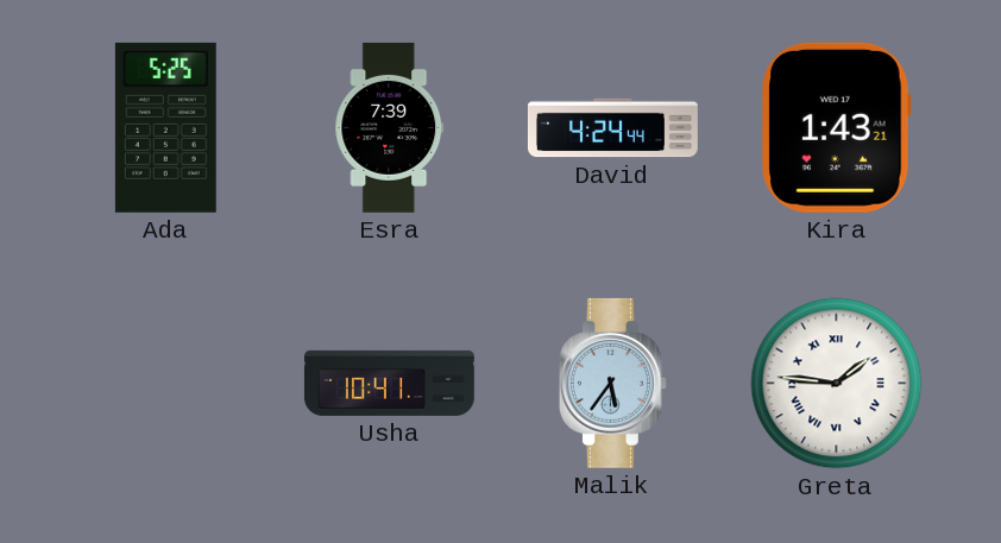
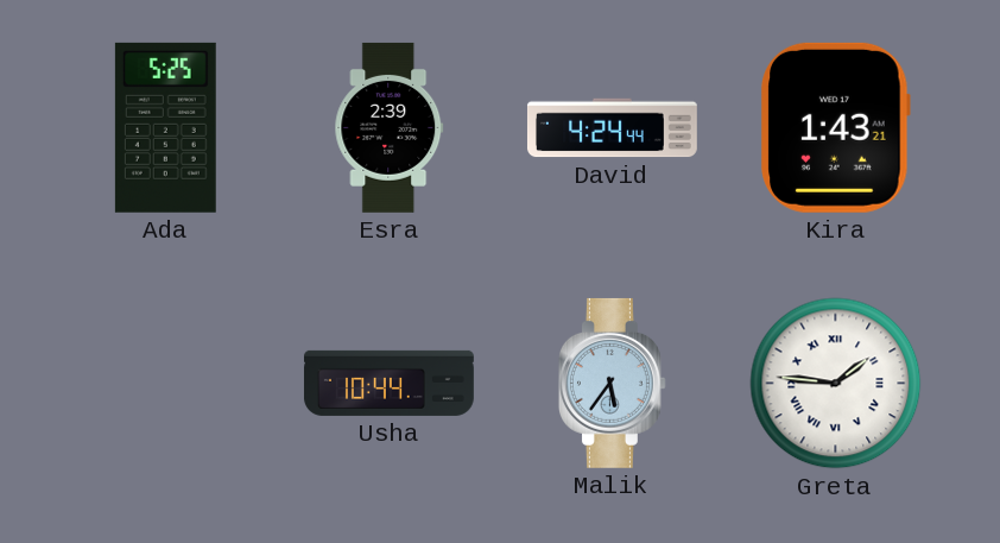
Esra: 7:39 -> 2:39
Usha: 10:41 -> 10:44
